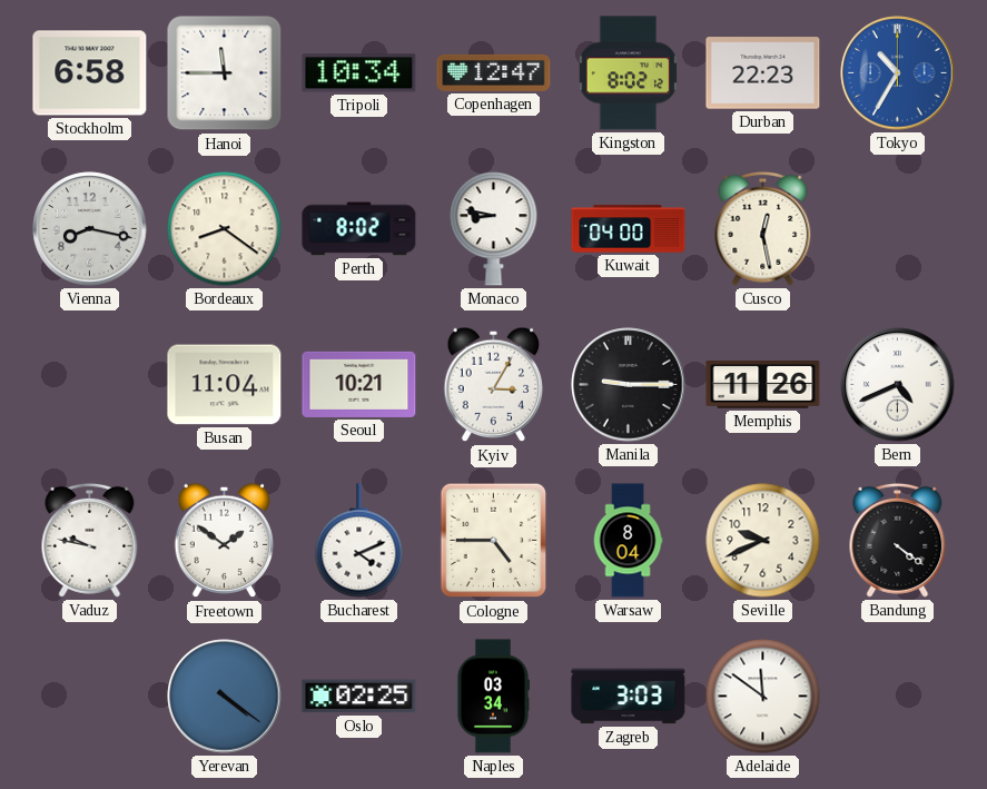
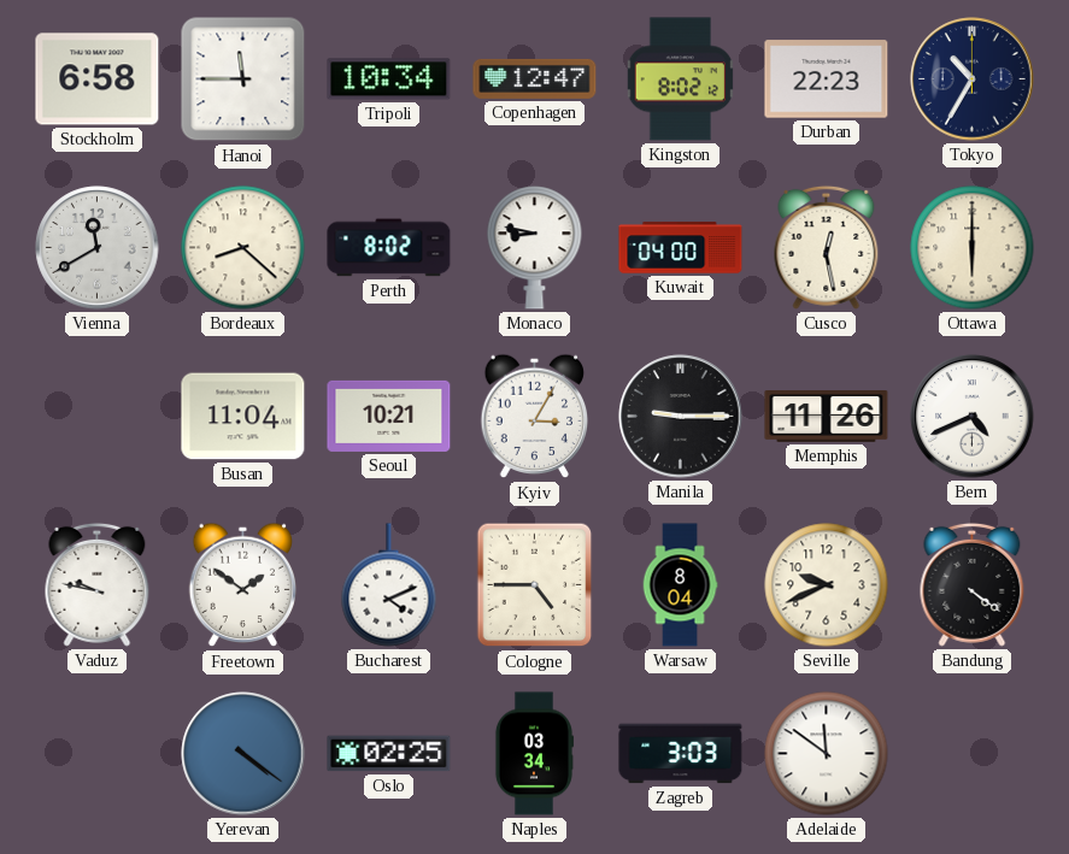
Tokyo dial: blue -> navy
Vienna: 8:17 -> 11:40
Bordeaux: 8:21 -> 8:22
Ottawa: none -> 6:00
